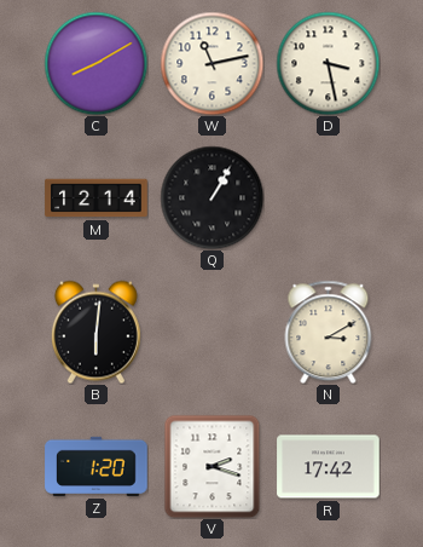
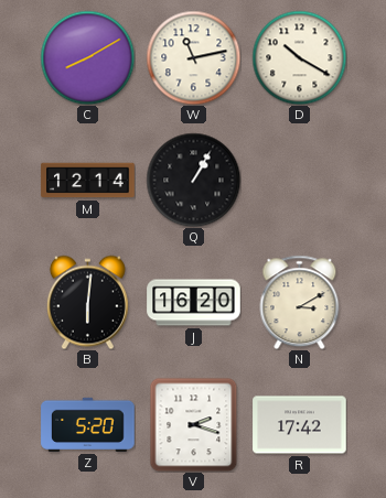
D: 3:28 -> 10:20
J: none -> 16:20
Z: 1:20 -> 5:20
